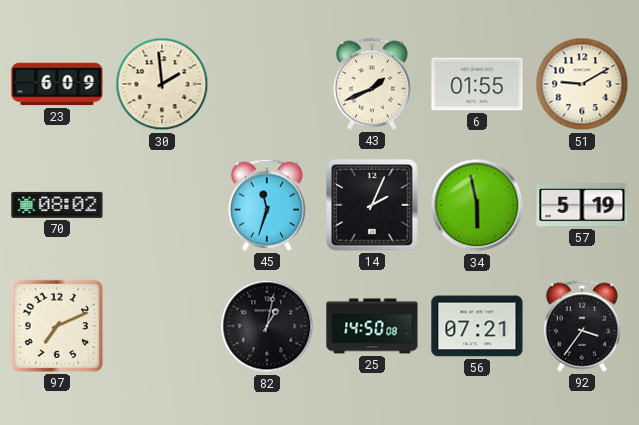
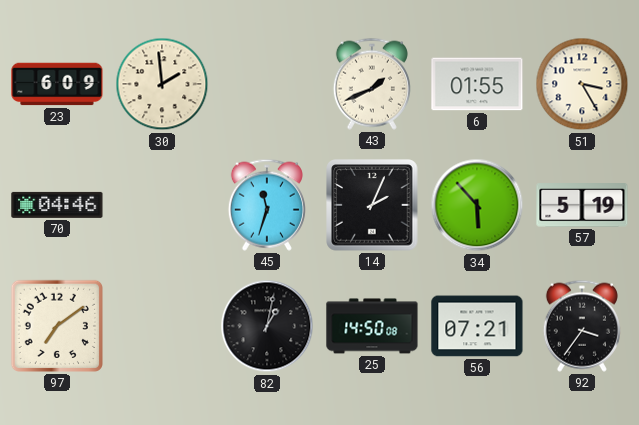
51: 9:10 -> 3:25
70: 08:02 -> 04:46
34: 5:58 -> 5:53
97: 7:11 -> 7:09
